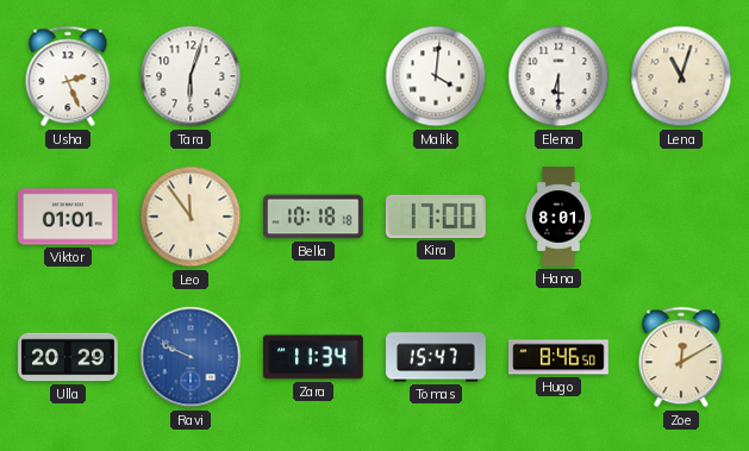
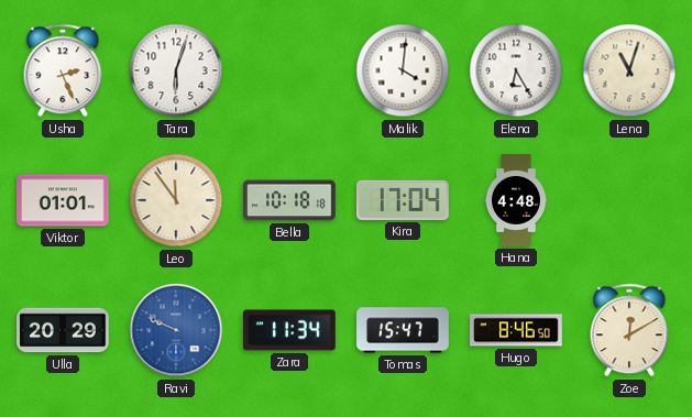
Elena: 6:30 -> 6:25
Kira: 17:00 -> 17:04
Hana: 8:01 -> 4:48
